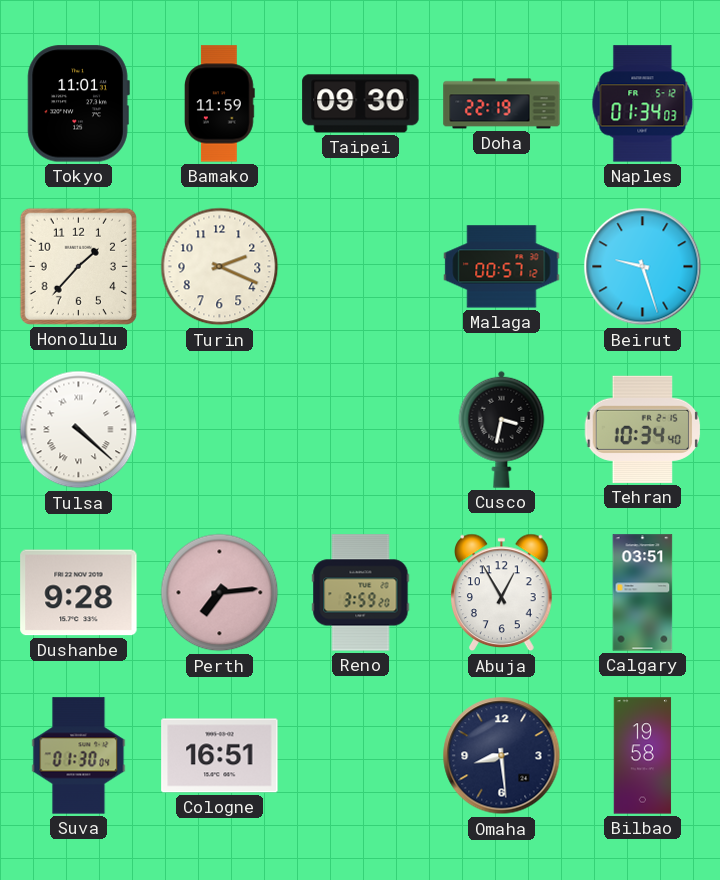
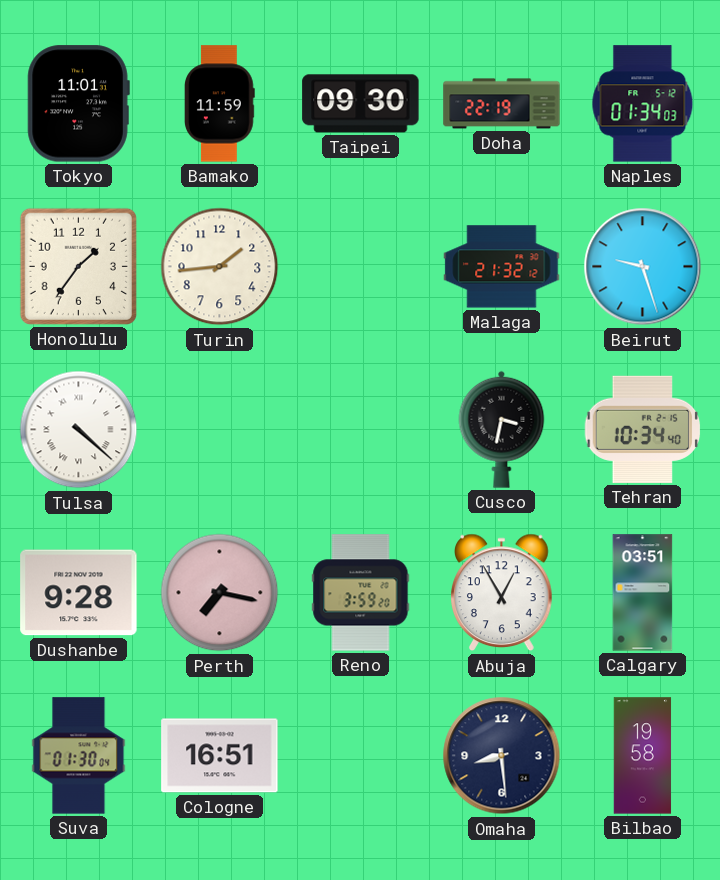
Honolulu: 1:37 -> 1:36
Turin: 2:19 -> 1:44
Malaga: 00:57 -> 21:32
Perth: 7:14 -> 7:17
